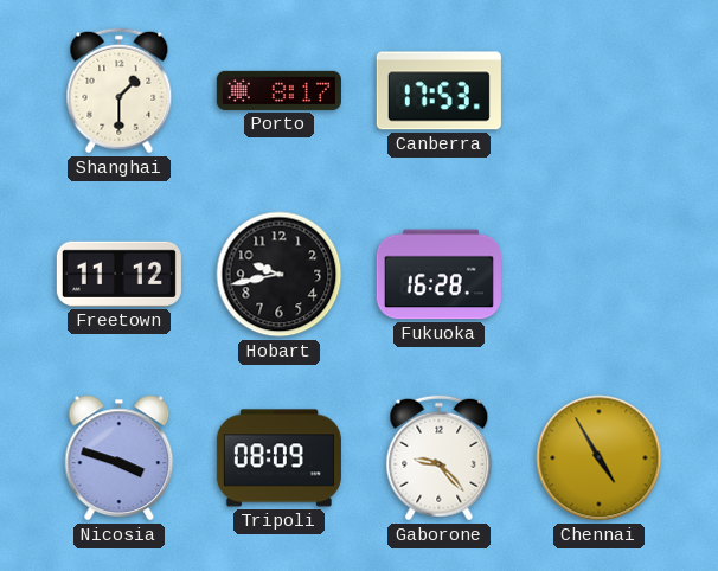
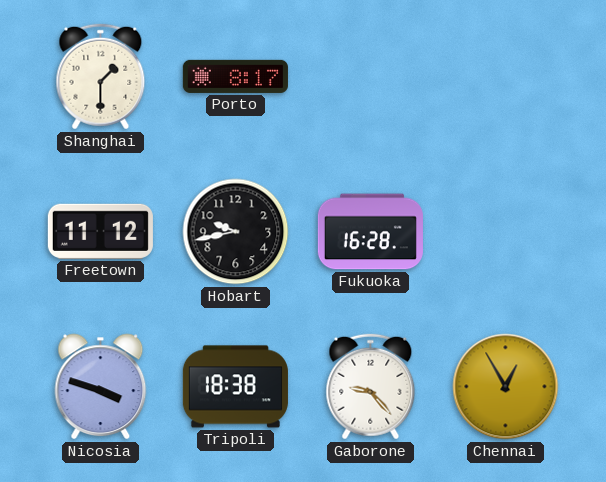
Canberra: 17:53 -> none
Tripoli: 08:09 -> 18:38
Chennai: 4:55 -> 12:55
